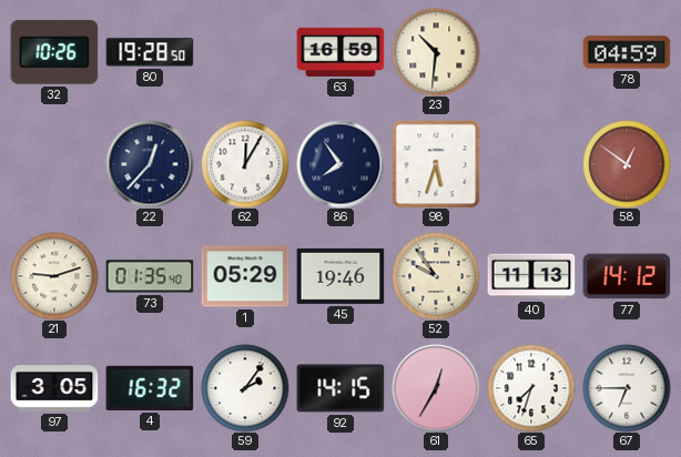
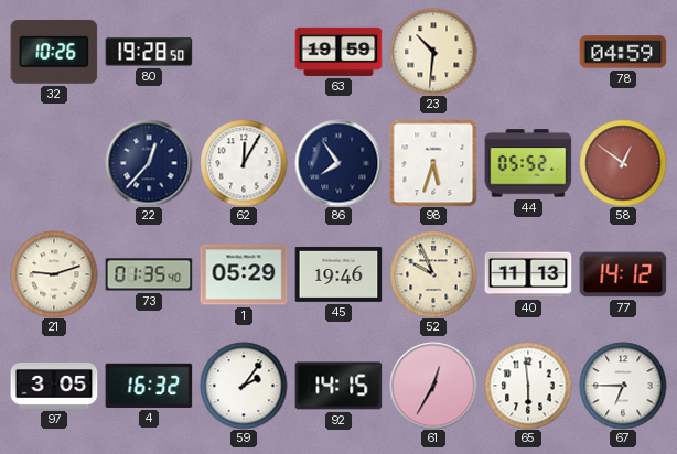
63: 16:59 -> 19:59
44: none -> 05:52
52: 9:54 -> 9:56
65: 7:33 -> 5:59
